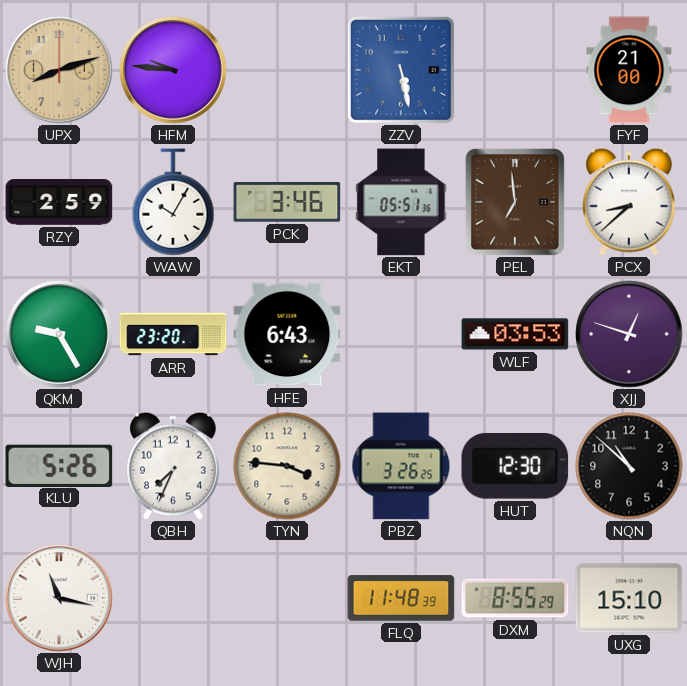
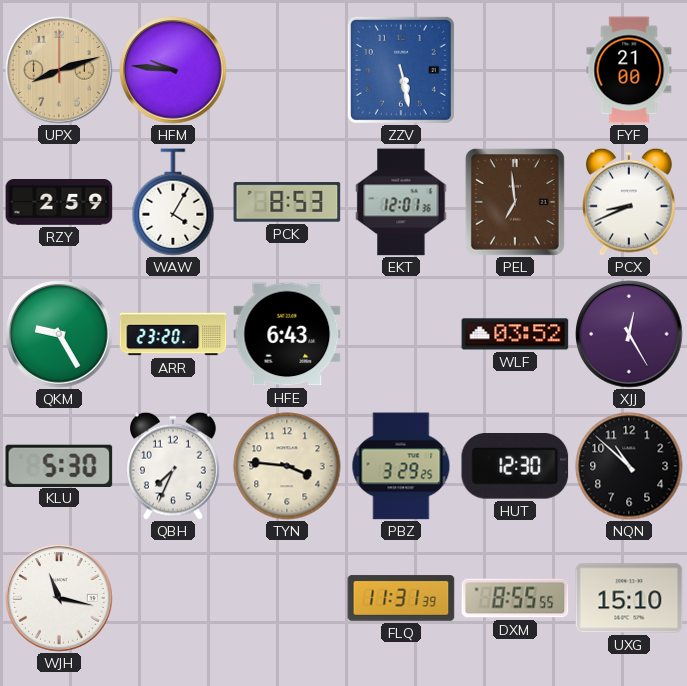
WAW: 10:05 -> 4:05
PCK: 3:46 -> 8:53
EKT: 05:51 -> 12:01
PCX: 8:38 -> 8:41
WLF: 03:53 -> 03:52
XJJ: 12:48 -> 12:25
KLU: 5:26 -> 5:30
PBZ: 3:26 -> 3:29
FLQ: 11:48 -> 11:31
DXM: 8:55:29 -> 8:55:55
